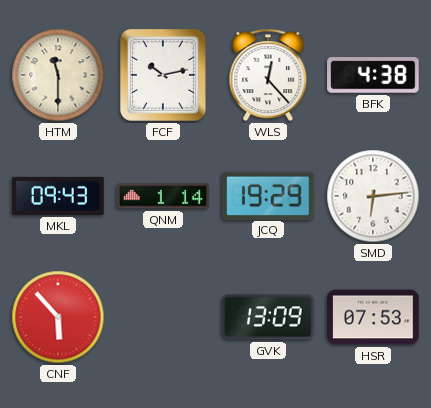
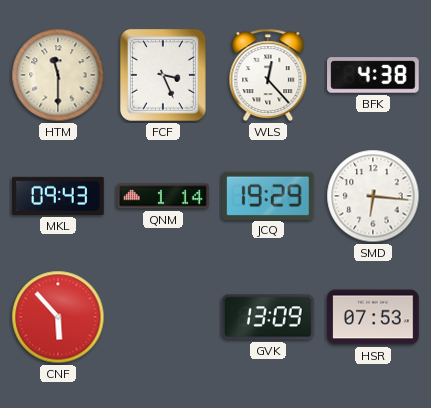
FCF: 10:13 -> 3:26
SMD: 6:14 -> 6:16
